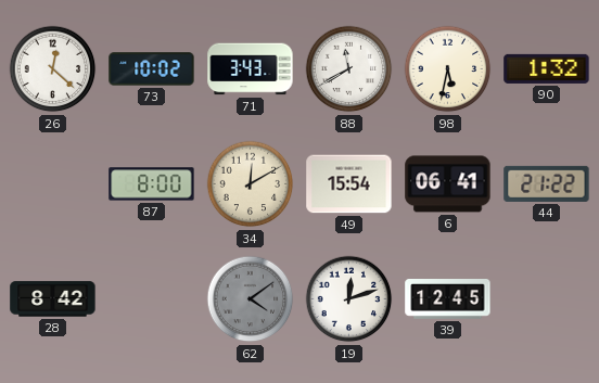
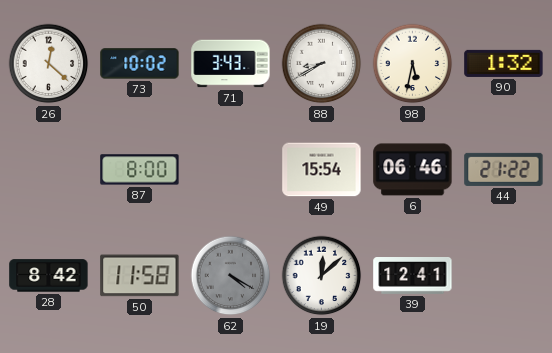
88: 11:40 -> 8:40
34: 12:10 -> none
6: 06:41 -> 06:46
50: none -> 11:58
62: 4:09 -> 4:20
19: 12:12 -> 12:08
39: 12:45 -> 12:41
